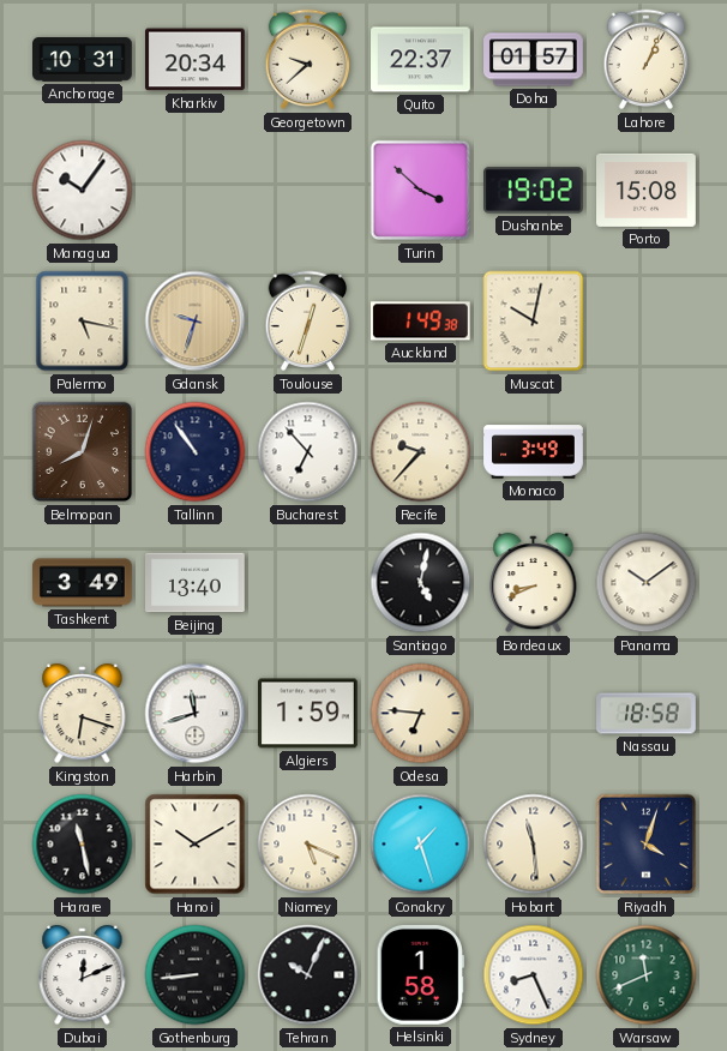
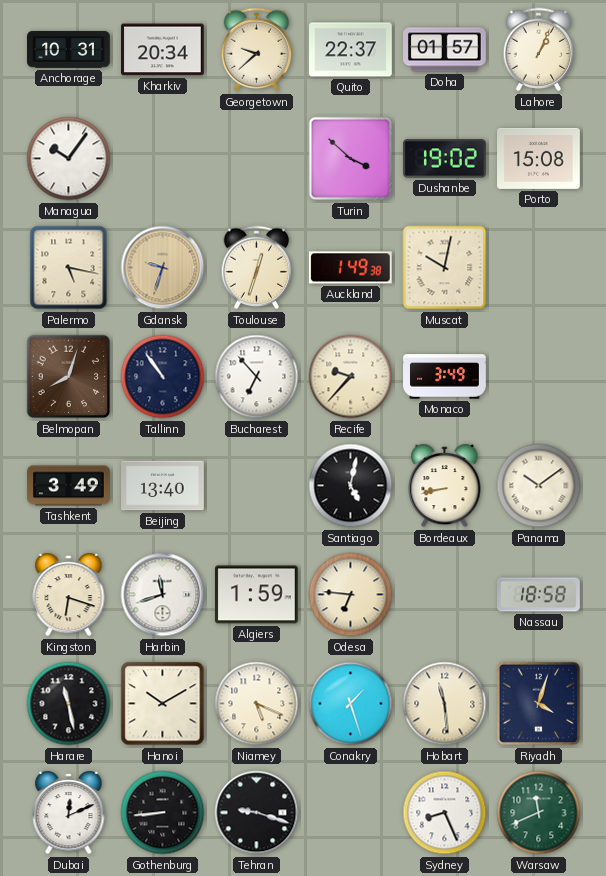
Bordeaux: 8:41 -> 8:43
Tehran: 10:04 -> 9:18
Helsinki: 1:58 -> none
